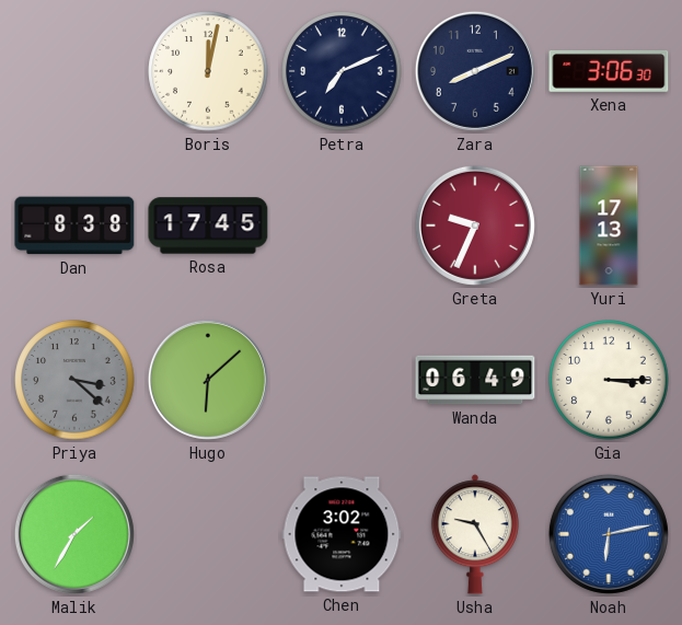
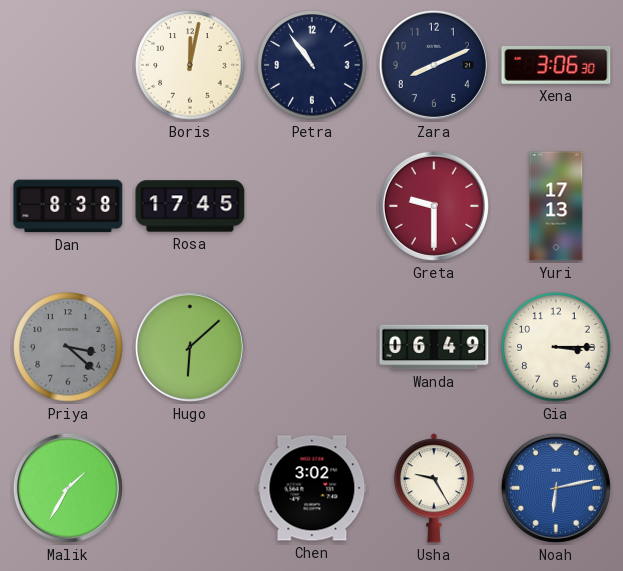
Petra: 7:11 -> 10:54
Greta: 9:34 -> 9:30
